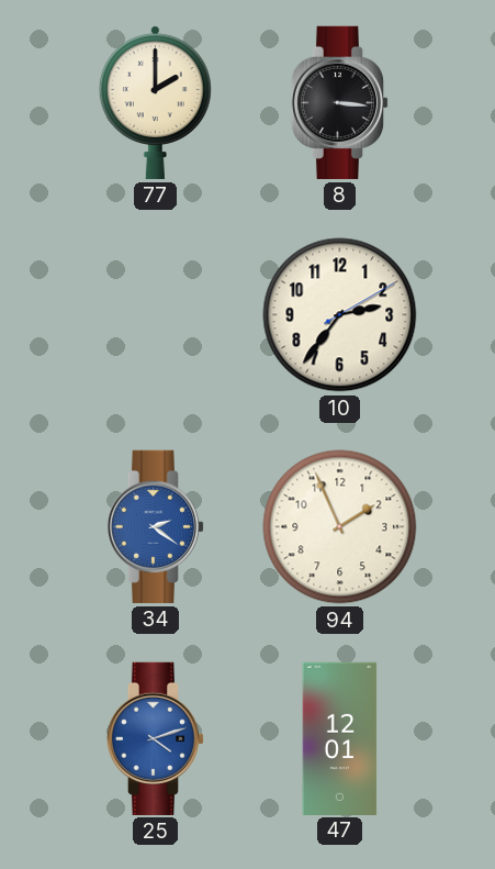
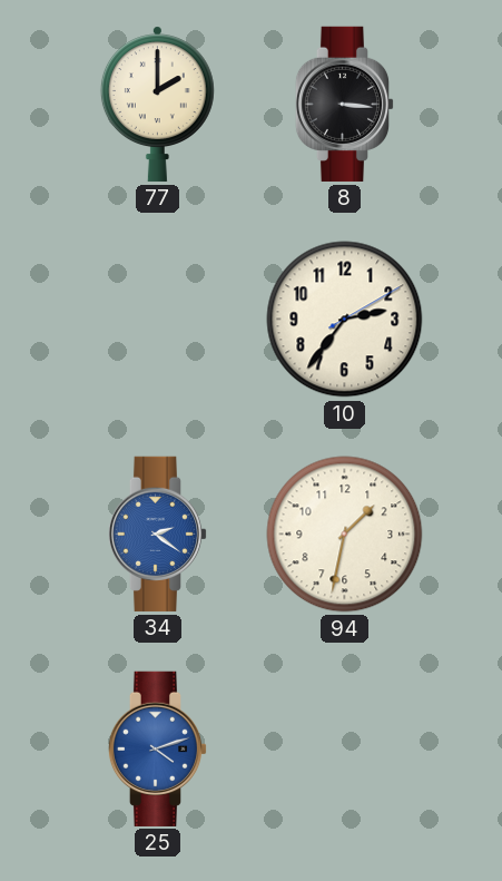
94: 1:56 -> 1:32
47: 12:01 -> none
